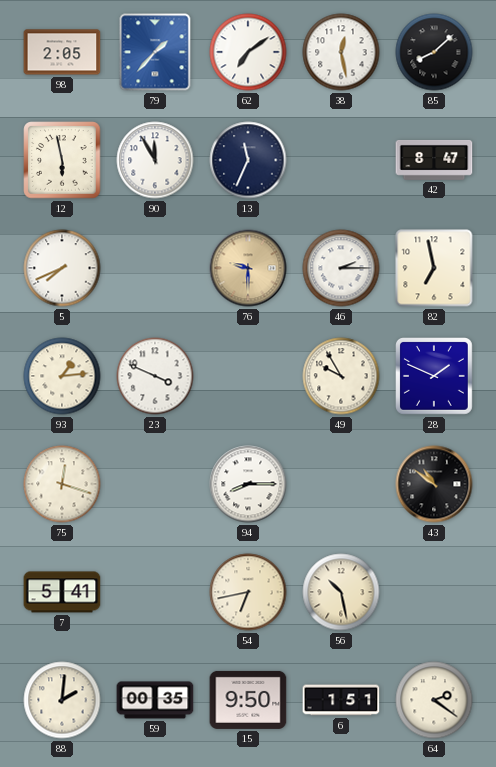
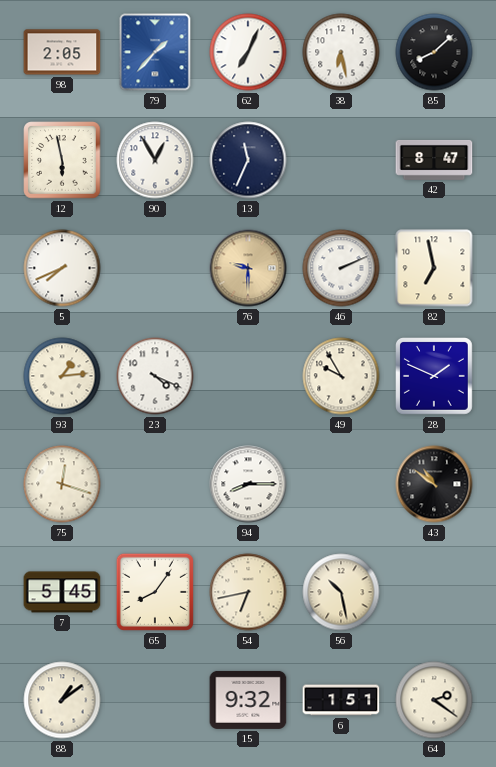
62: 7:09 -> 7:04
38: 12:28 -> 6:28
90: 11:55 -> 12:55
46: 2:15 -> 2:11
23: 3:49 -> 4:19
7: 5:41 -> 5:45
65: none -> 8:06
88: 2:01 -> 1:09
59: 00:35 -> none
15: 9:50 -> 9:32
